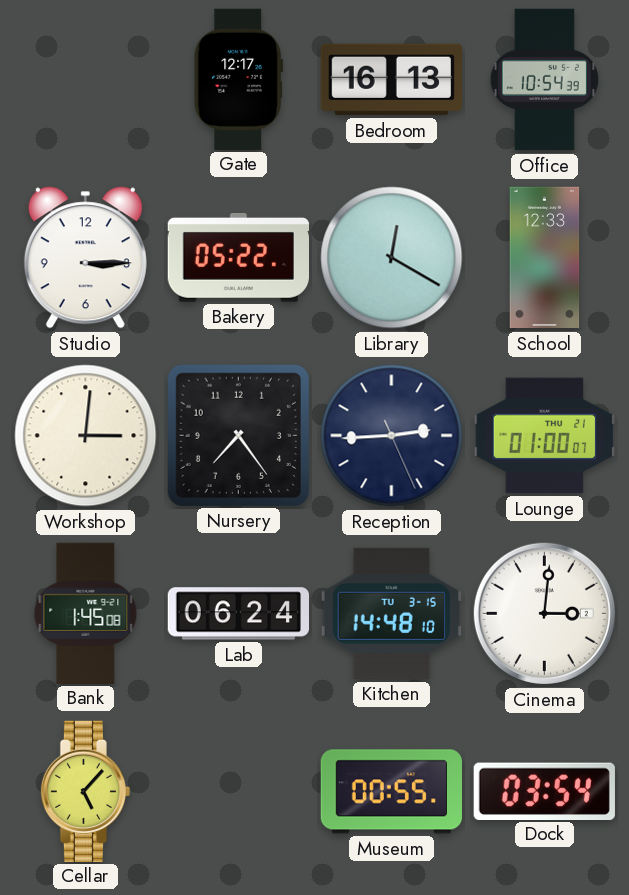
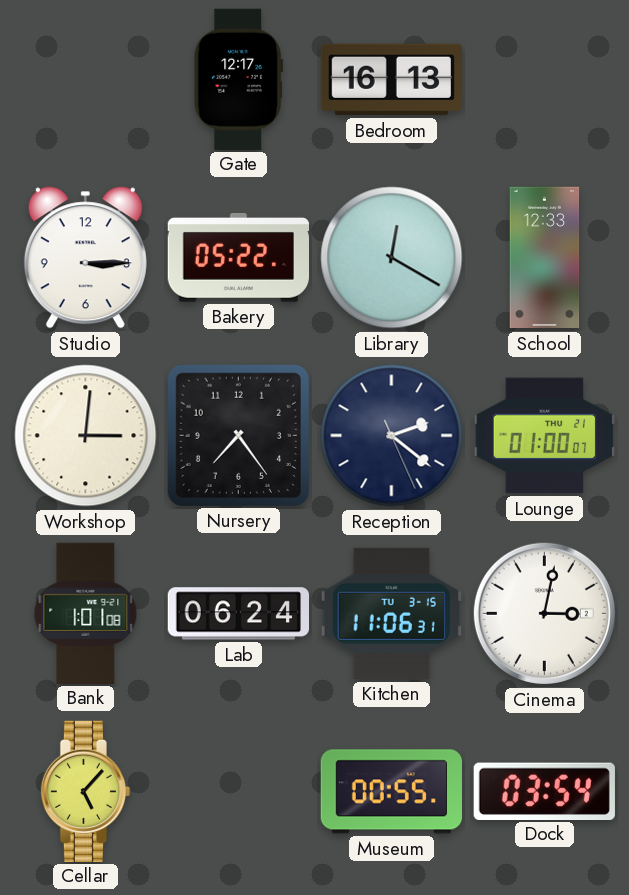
Office: 10:54 -> none
Reception: 2:44 -> 2:21
Bank: 1:45 -> 1:01
Kitchen: 14:48 -> 11:06
Cinema: 3:01 -> 3:02
